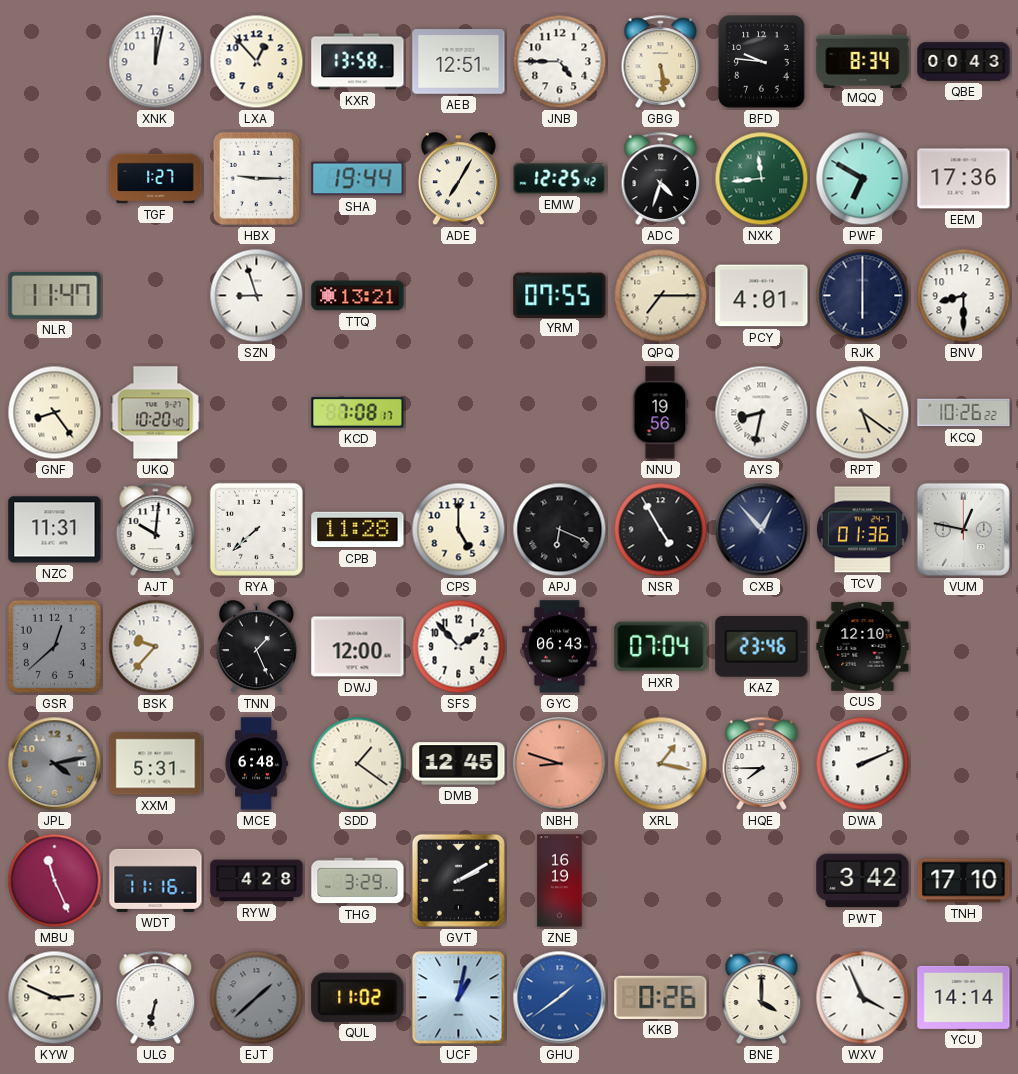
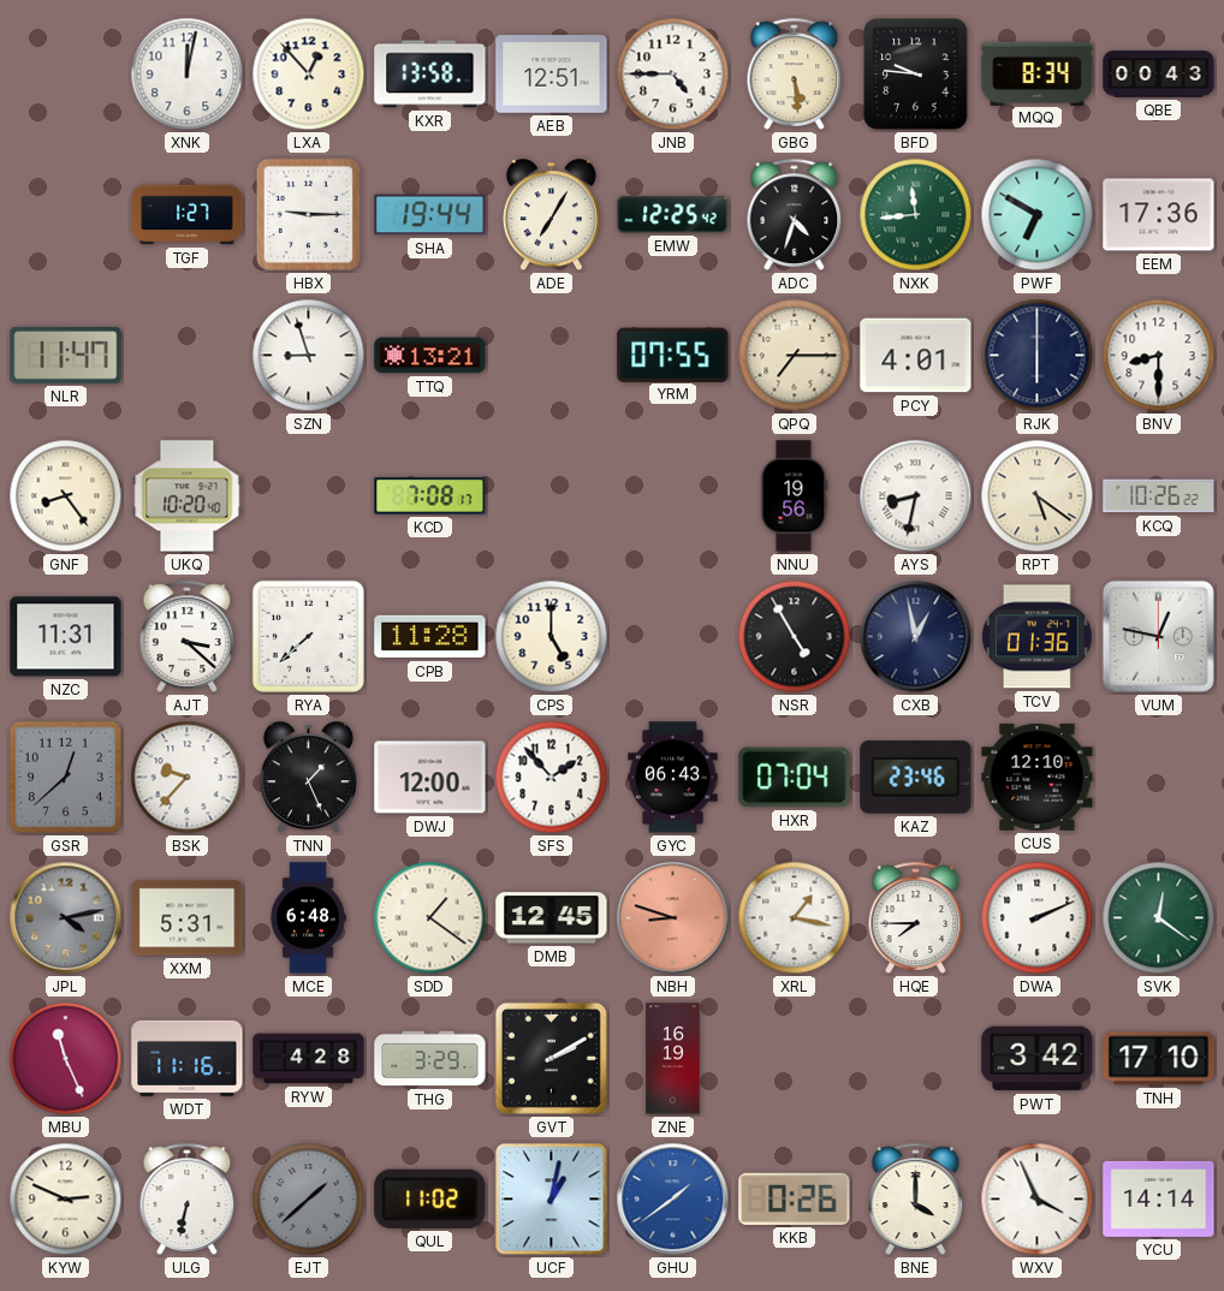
AJT: 10:01 -> 3:22
APJ: 6:19 -> none
CXB: 12:53 -> 12:58
SVK: none -> 12:21
